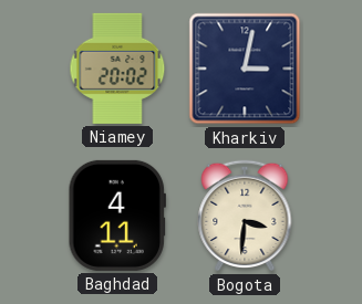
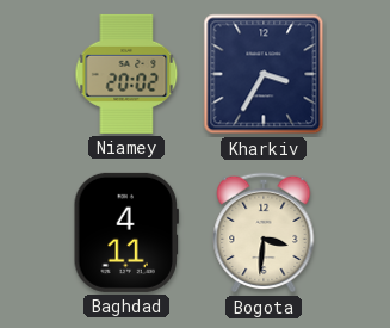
Kharkiv: 3:02 -> 3:35
